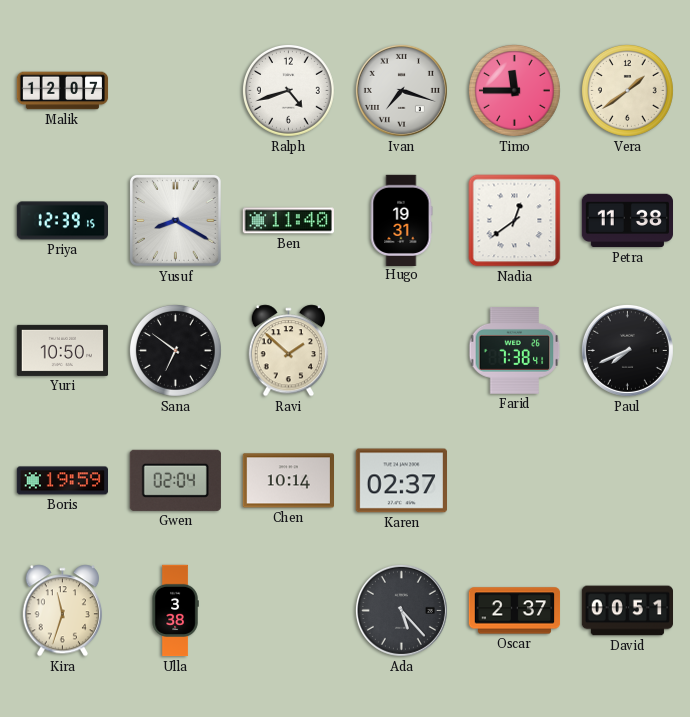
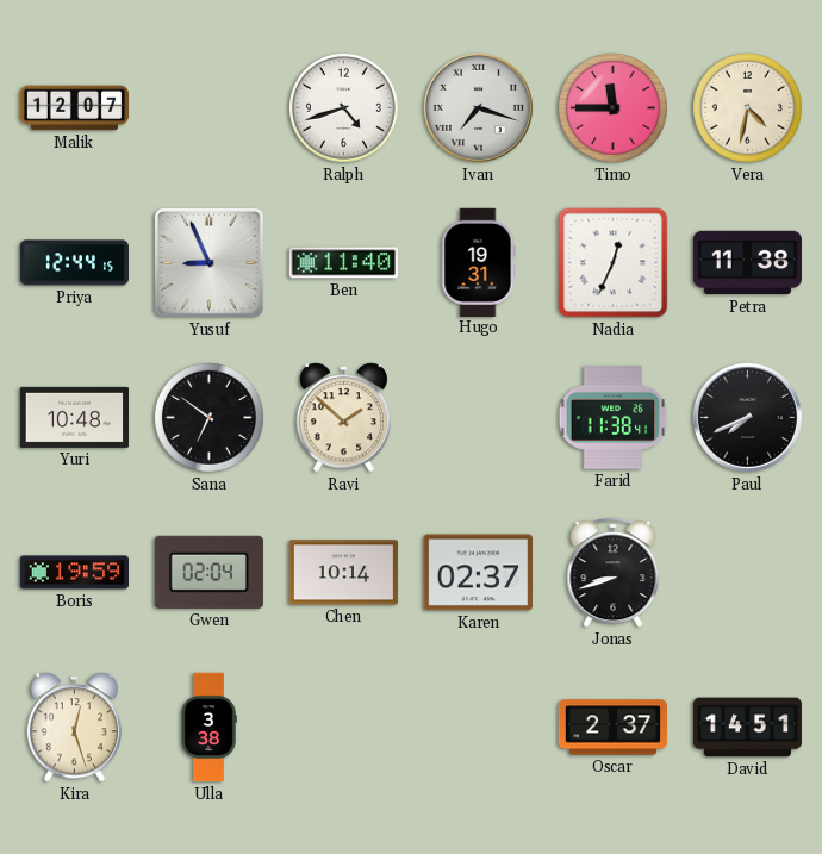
Vera: 1:39 -> 4:32
Priya: 12:39 -> 12:44
Yusuf: 8:20 -> 8:56
Nadia: 12:39 -> 12:34
Yuri: 10:50 -> 10:48
Farid: 7:38 -> 11:38
Jonas: none -> 8:42
Kira: 11:33 -> 12:27
Ada: 5:23 -> none
David: 00:51 -> 14:51
